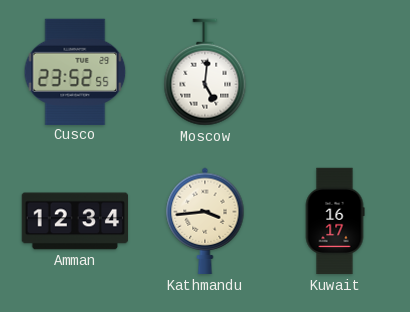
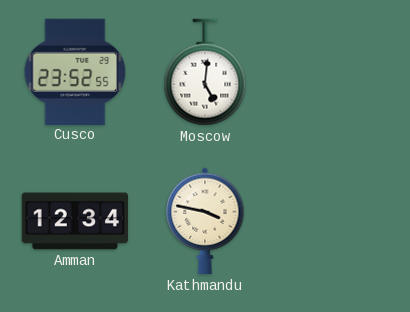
Kathmandu: 3:44 -> 3:47
Kuwait: 16:17 -> none
